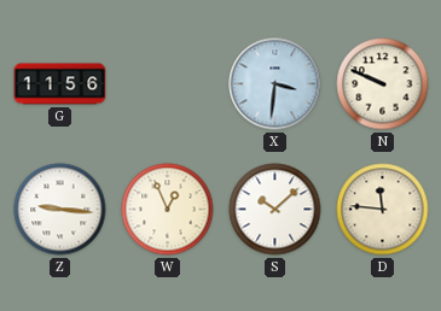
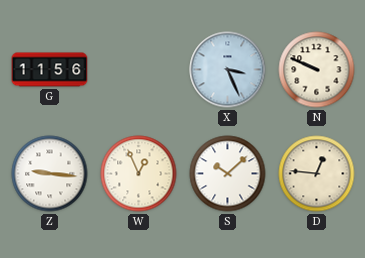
X: 3:31 -> 3:26
D: 11:46 -> 12:46
